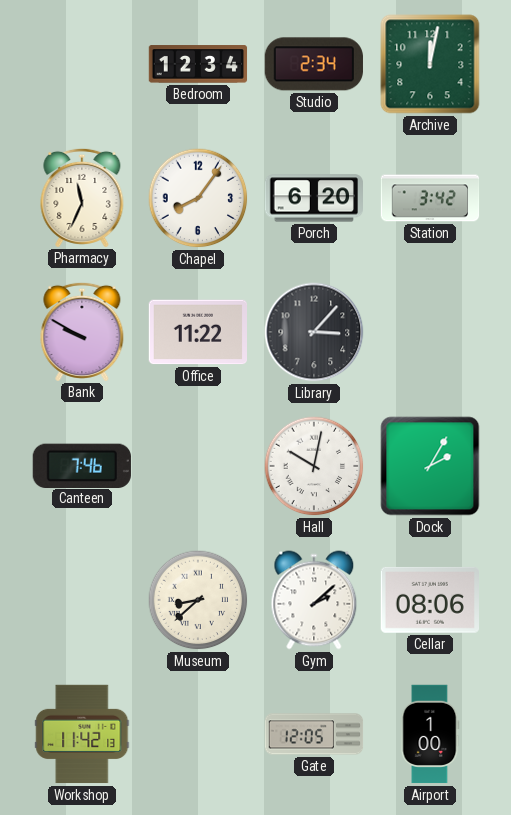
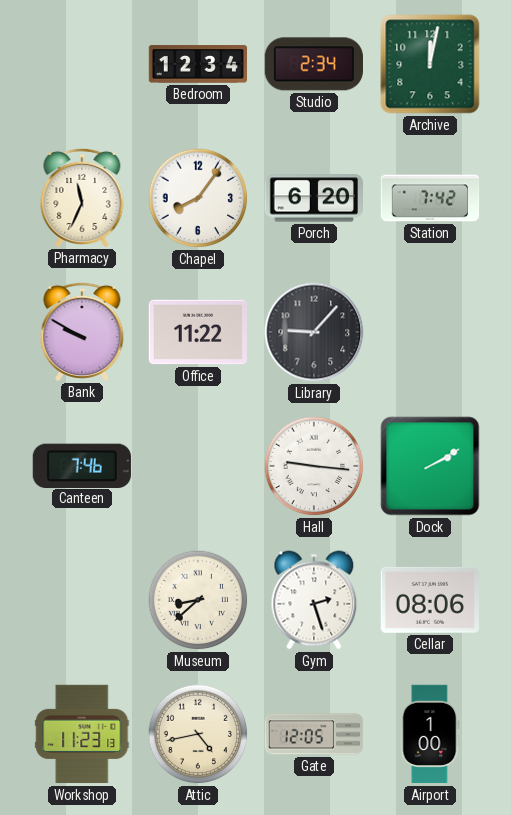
Station: 3:42 -> 7:42
Library: 3:07 -> 9:07
Hall: 10:02 -> 9:16
Dock: 2:05 -> 2:10
Gym: 2:08 -> 2:27
Workshop: 11:42 -> 11:23
Attic: none -> 4:43
